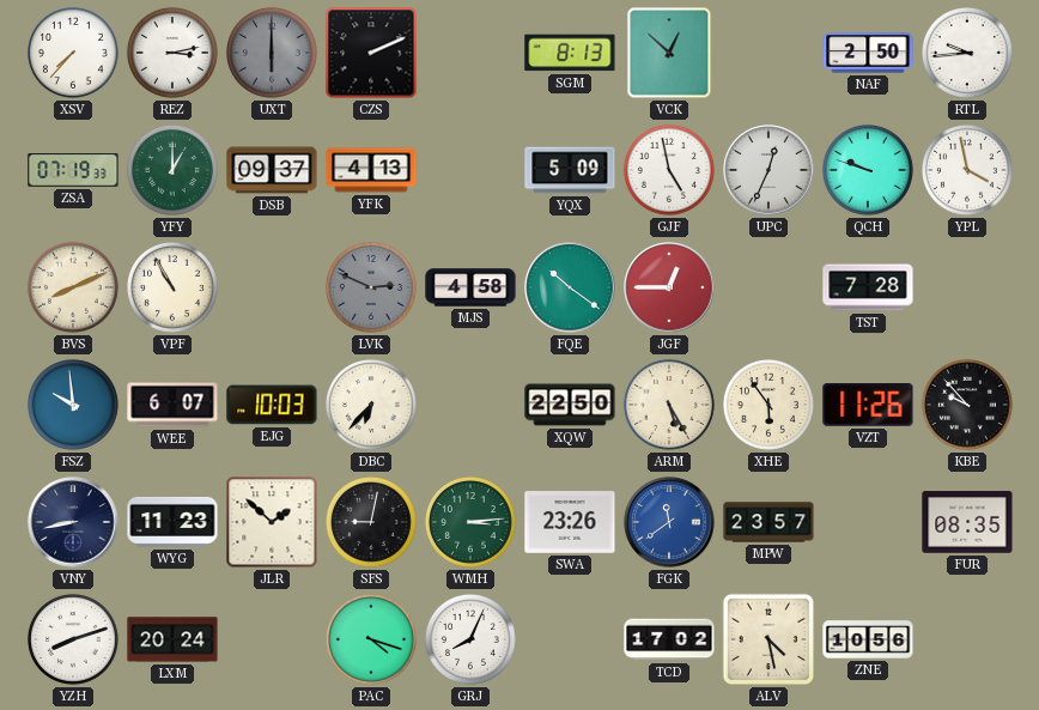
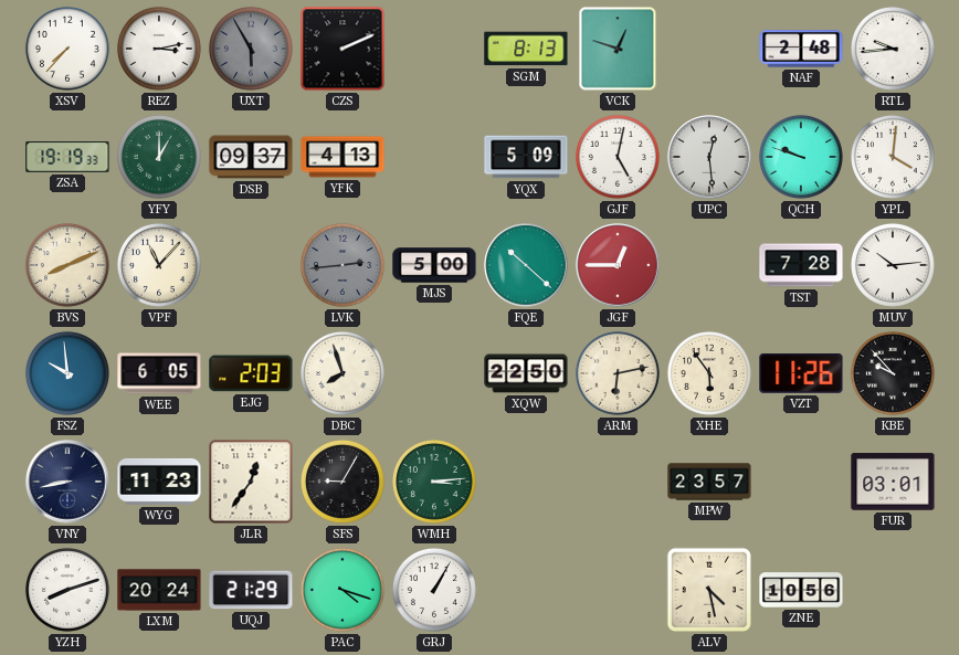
UXT: 6:00 -> 5:55
VCK: 12:52 -> 12:48
NAF: 2:50 -> 2:48
ZSA: 07:19 -> 19:19
GJF: 4:58 -> 5:02
UPC: 12:34 -> 12:29
YPL: 3:58 -> 4:01
VPF: 10:55 -> 11:07
LVK: 2:49 -> 2:44
MJS: 4:58 -> 5:00
FQE: 10:21 -> 10:22
MUV: none -> 10:14
WEE: 6:07 -> 6:05
EJG: 10:03 -> 2:03
DBC: 6:37 -> 7:57
ARM: 5:25 -> 6:13
JLR: 1:52 -> 12:36
SFS: 9:02 -> 9:05
SWA: 23:26 -> none
FGK: 11:39 -> none
FUR: 08:35 -> 03:01
UQJ: none -> 21:29
GRJ: 8:04 -> 1:05
TCD: 17:02 -> none
